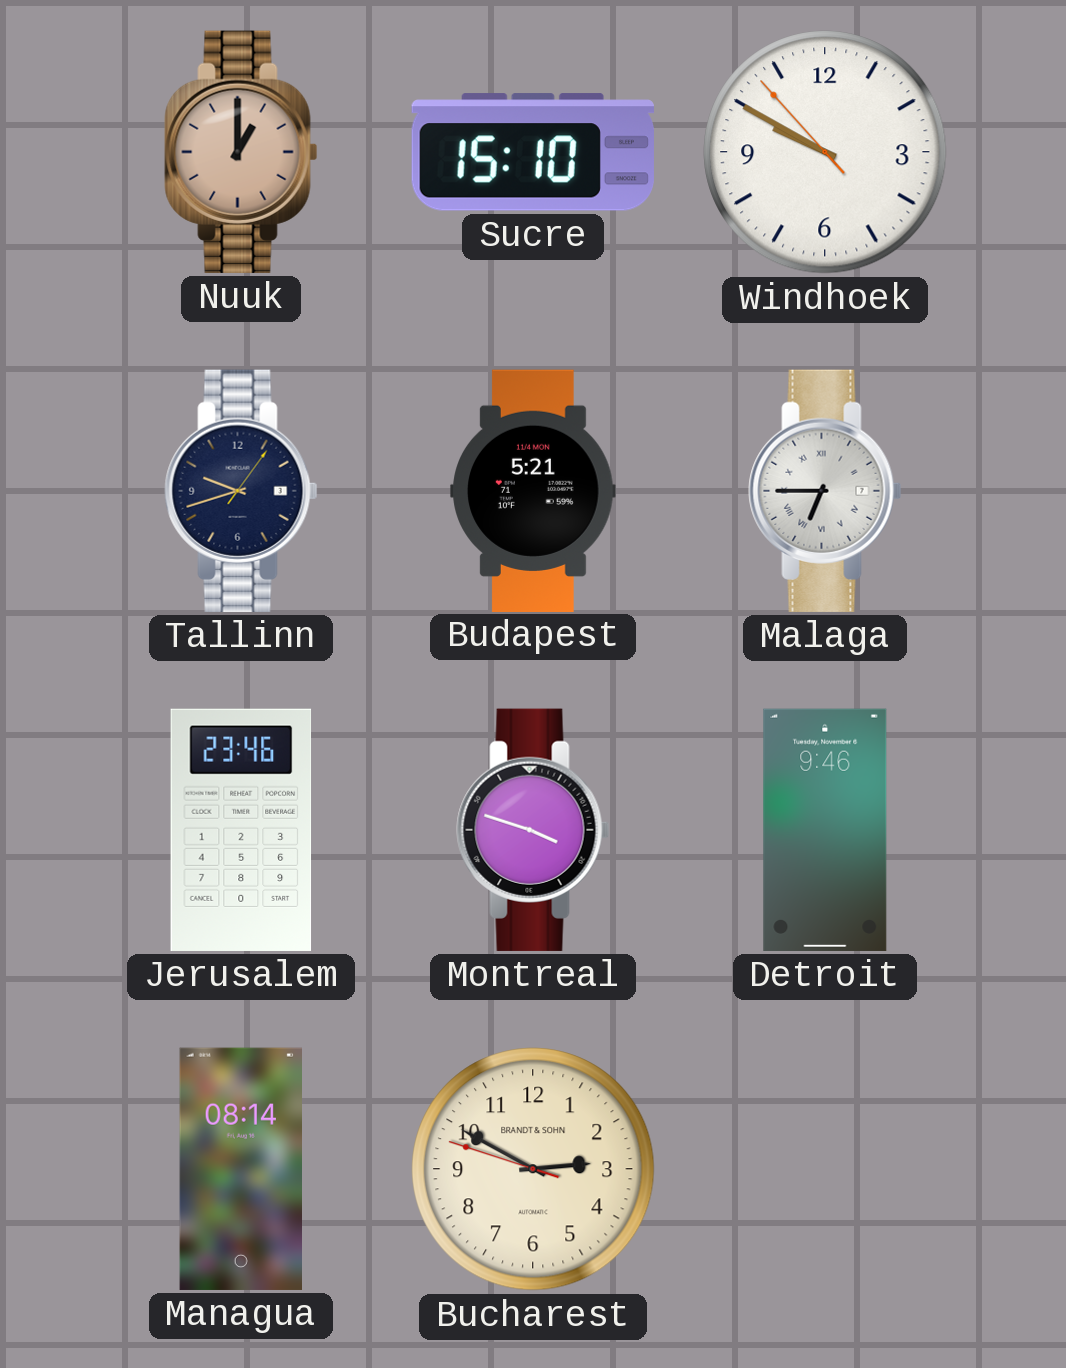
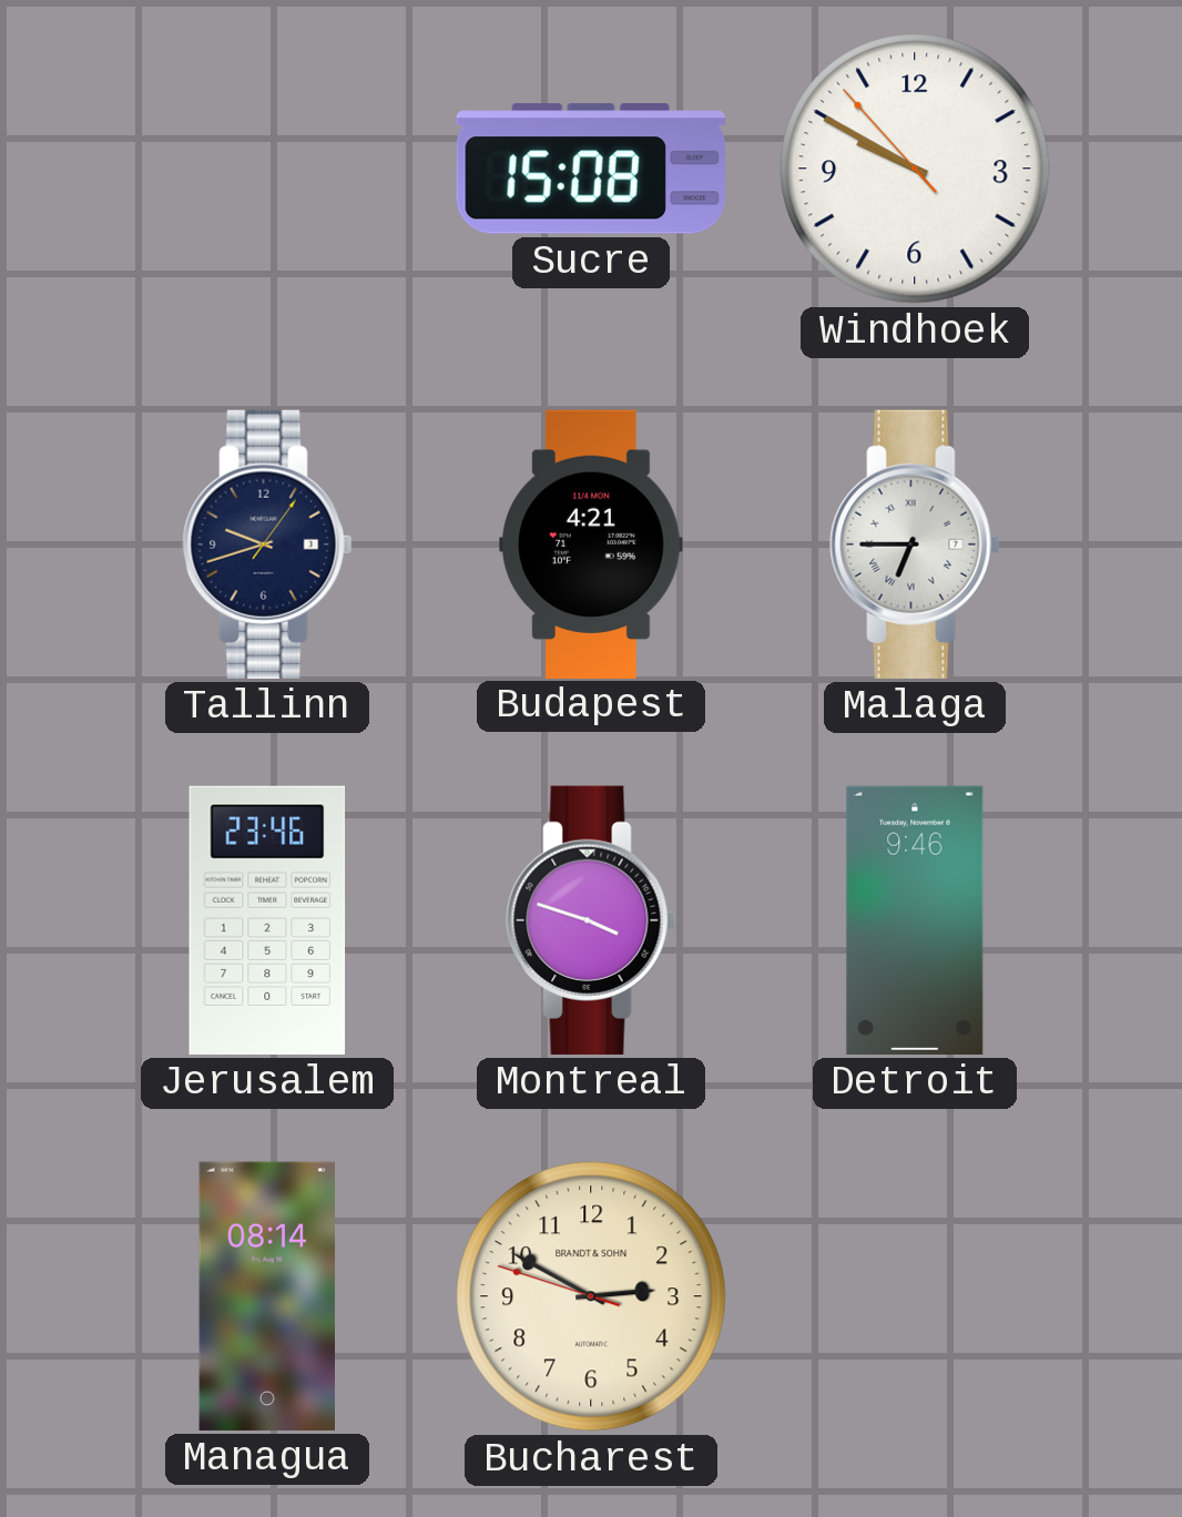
Nuuk: 1:00 -> none
Sucre: 15:10 -> 15:08
Budapest: 5:21 -> 4:21
